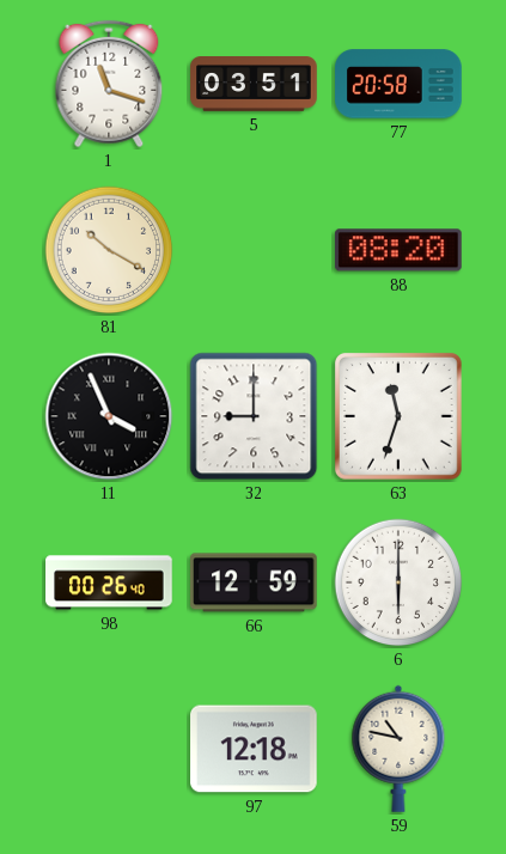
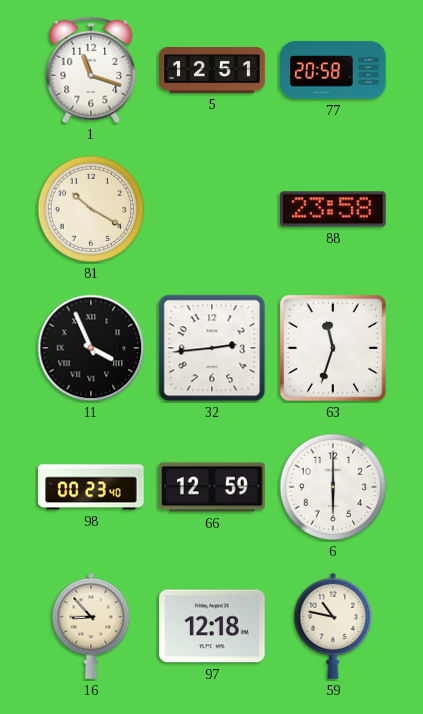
5: 03:51 -> 12:51
88: 08:20 -> 23:58
32: 9:00 -> 2:44
98: 00:26 -> 00:23
16: none -> 8:53
